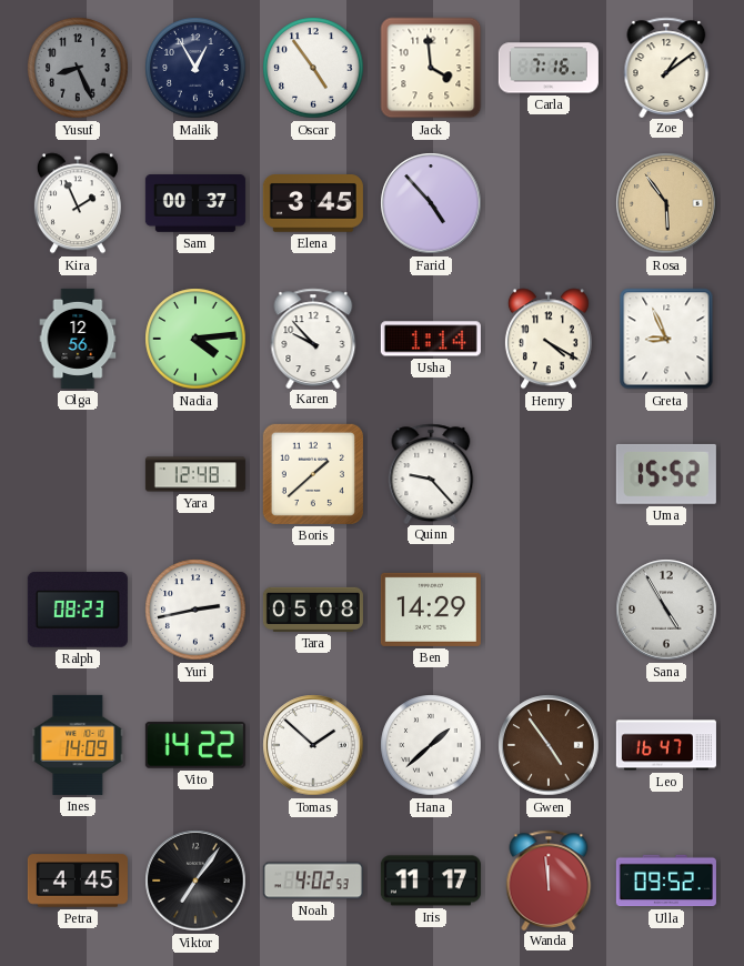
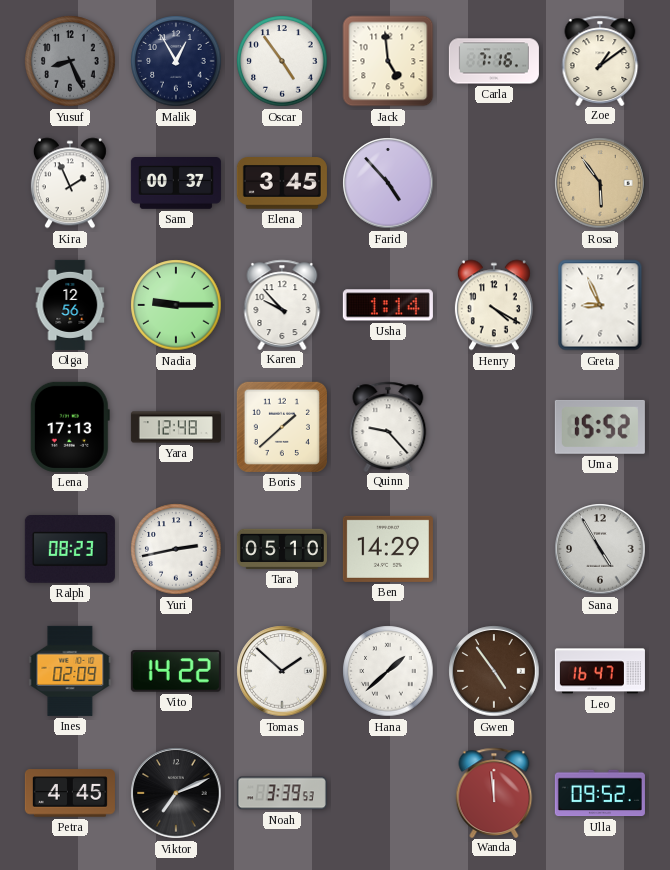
Jack: 3:59 -> 4:59
Nadia: 4:14 -> 9:15
Lena: none -> 17:13
Tara: 05:08 -> 05:10
Ines: 14:09 -> 02:09
Viktor: 7:06 -> 7:11
Noah: 4:02 -> 3:39
Iris: 11:17 -> none
